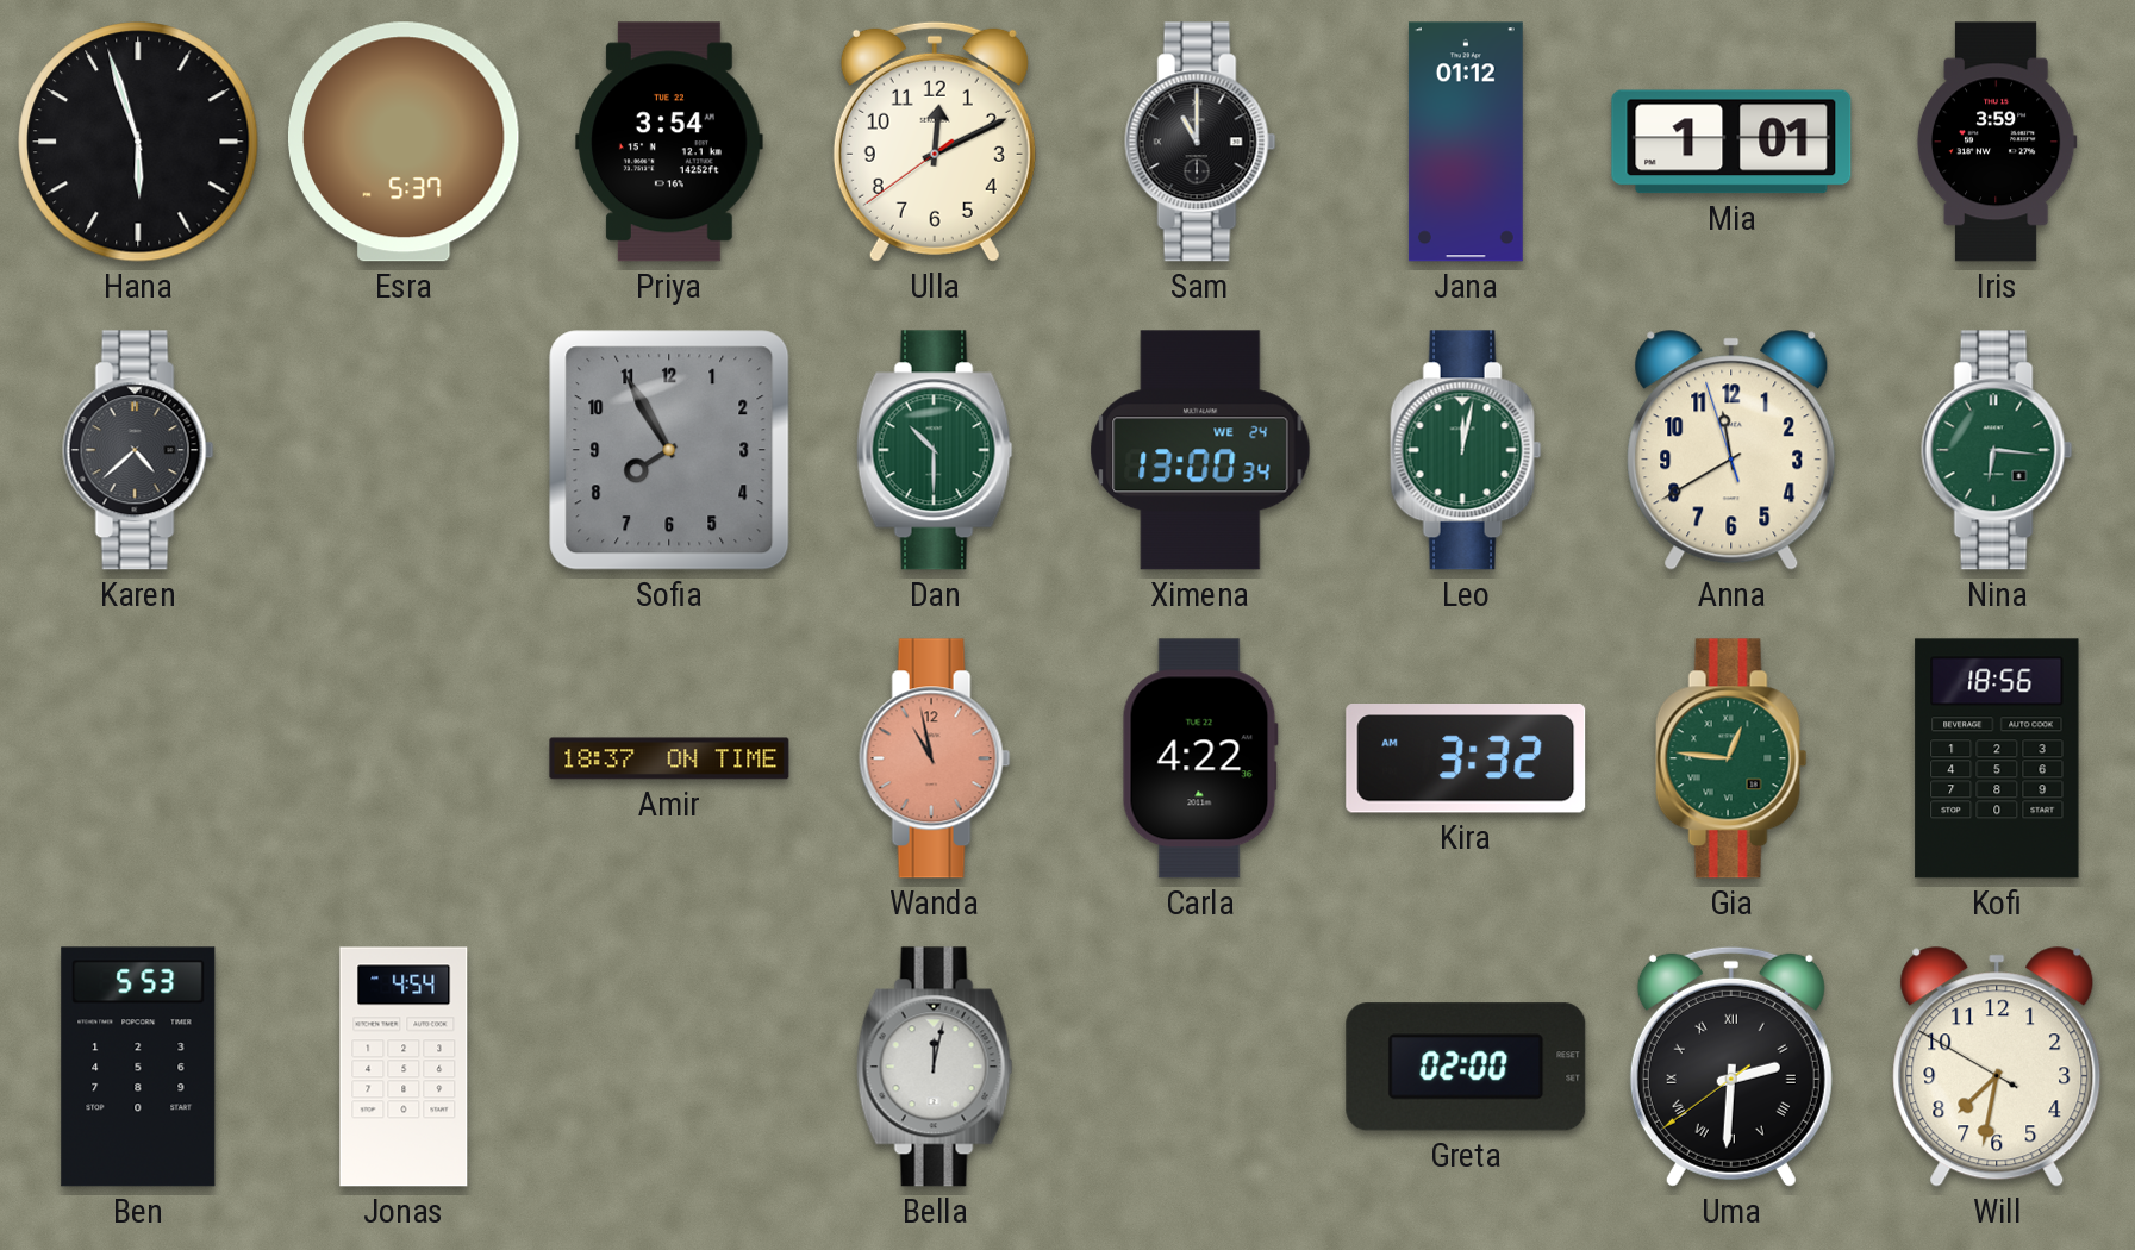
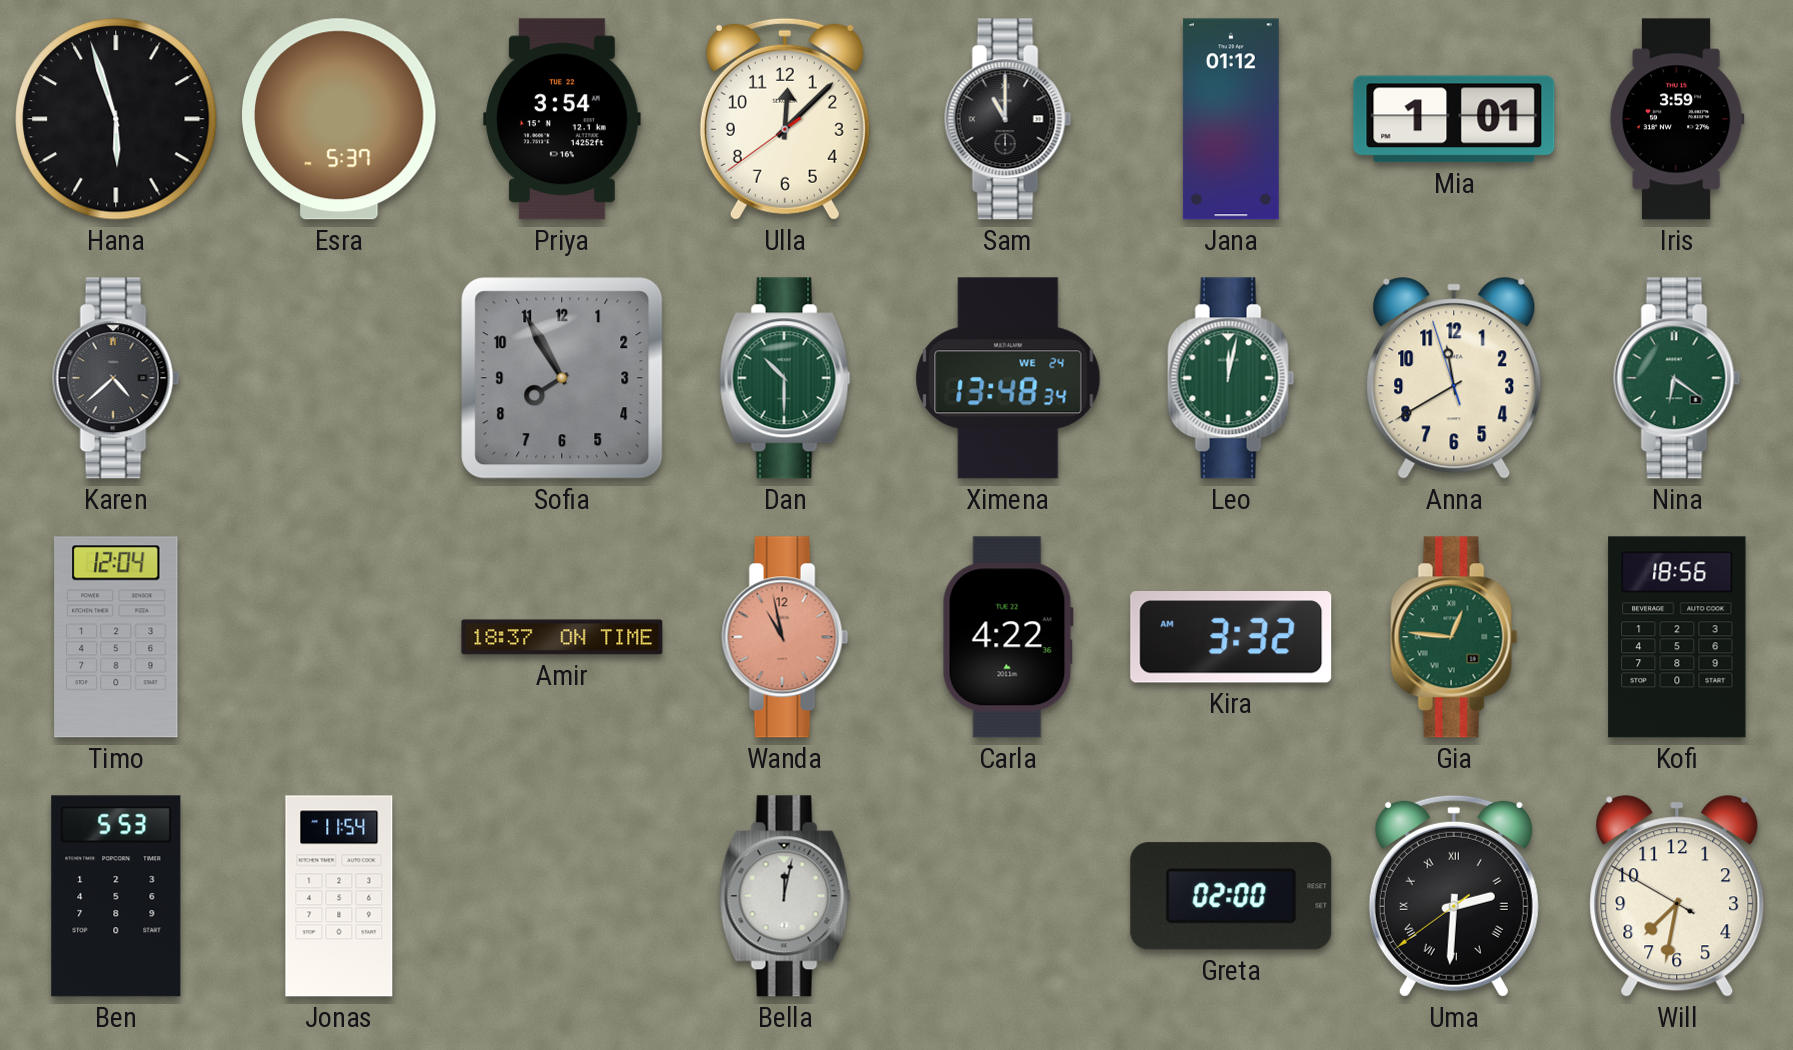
Ulla: 12:10 -> 12:07
Ximena: 13:00 -> 13:48
Nina: 6:16 -> 6:21
Timo: none -> 12:04
Jonas: 4:54 -> 11:54
